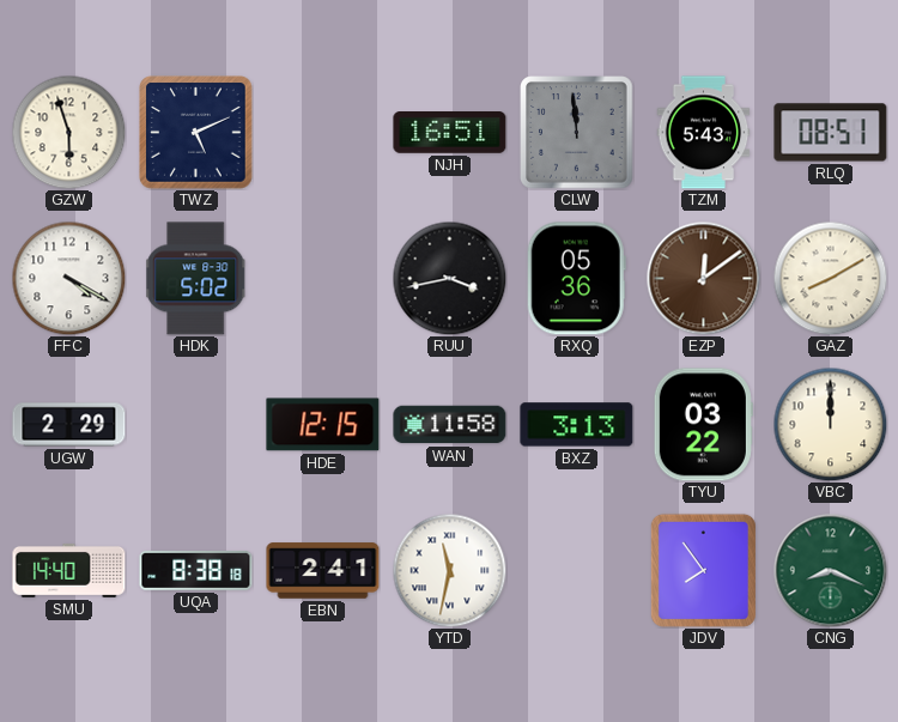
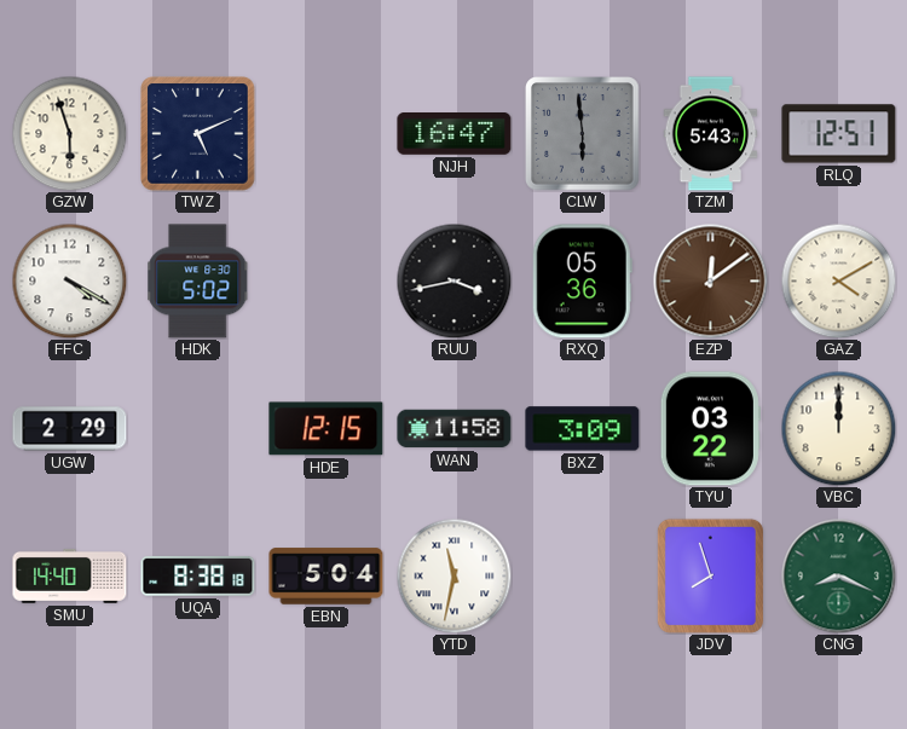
NJH: 16:51 -> 16:47
CLW: 11:59 -> 5:59
RLQ: 08:51 -> 12:51
GAZ: 8:10 -> 4:10
BXZ: 3:13 -> 3:09
EBN: 2:41 -> 5:04
JDV: 7:54 -> 7:57
